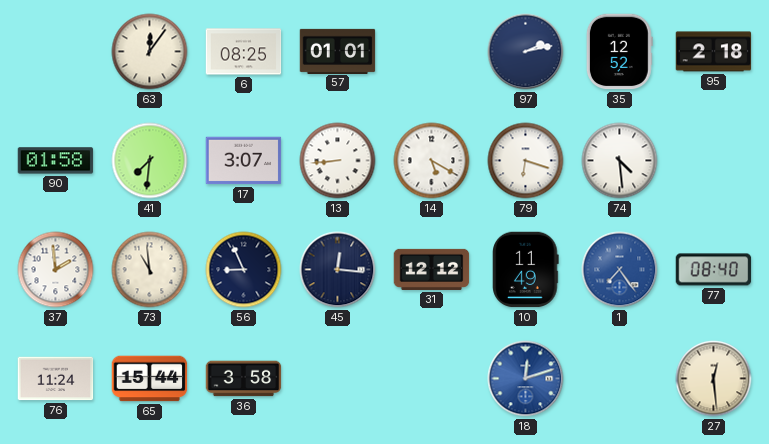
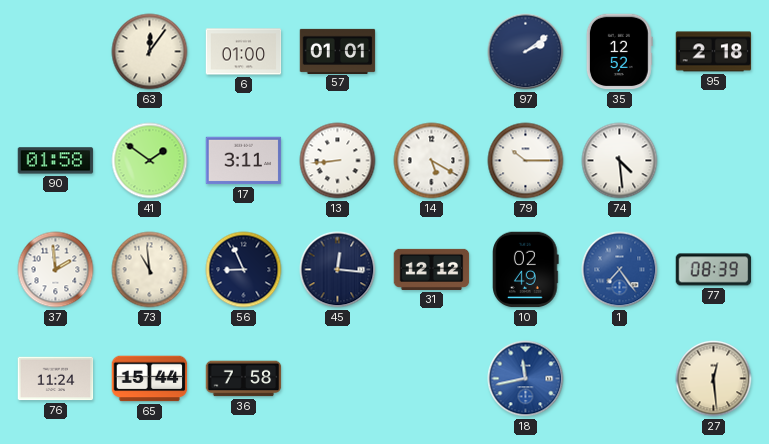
6: 08:25 -> 01:00
97: 2:13 -> 2:09
41: 7:31 -> 1:51
17: 3:07 -> 3:11
79: 6:18 -> 10:15
10: 11:49 -> 02:49
77: 08:40 -> 08:39
36: 3:58 -> 7:58
18: 12:12 -> 11:43
